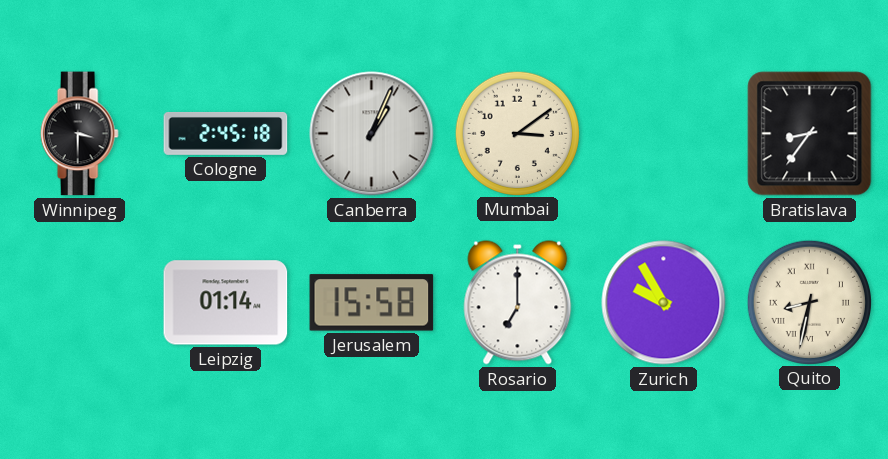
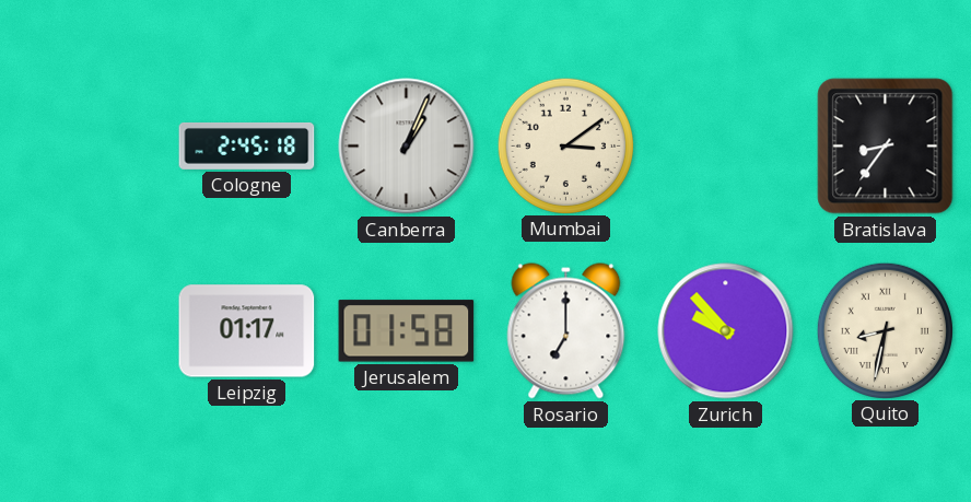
Winnipeg: 3:30 -> none
Leipzig: 01:14 -> 01:17
Jerusalem: 15:58 -> 01:58
Zurich: 9:55 -> 9:53
